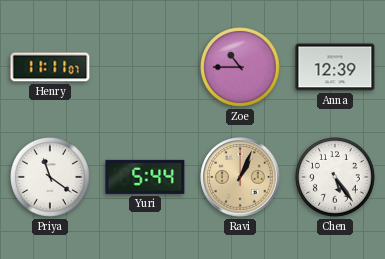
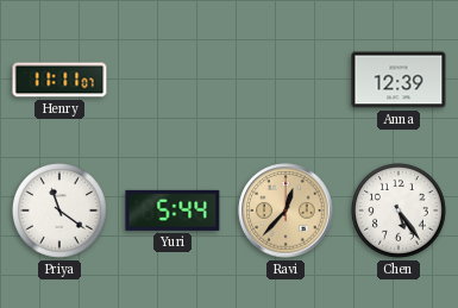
Zoe: 10:45 -> none
Ravi: 1:04 -> 12:37
